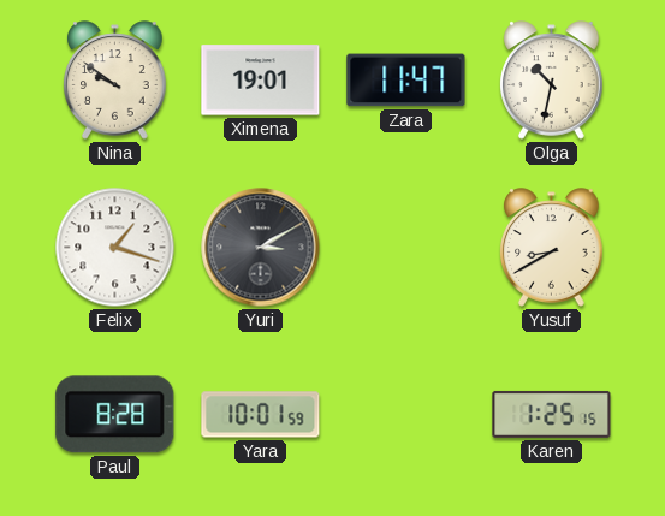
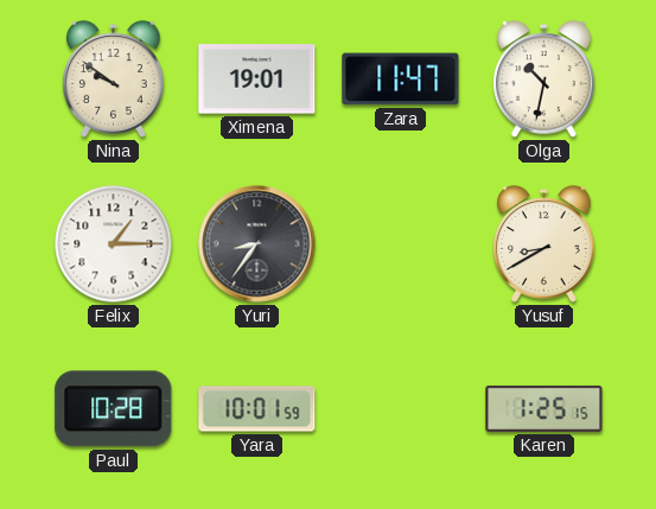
Felix: 1:18 -> 1:15
Yuri: 3:10 -> 8:36
Paul: 8:28 -> 10:28
